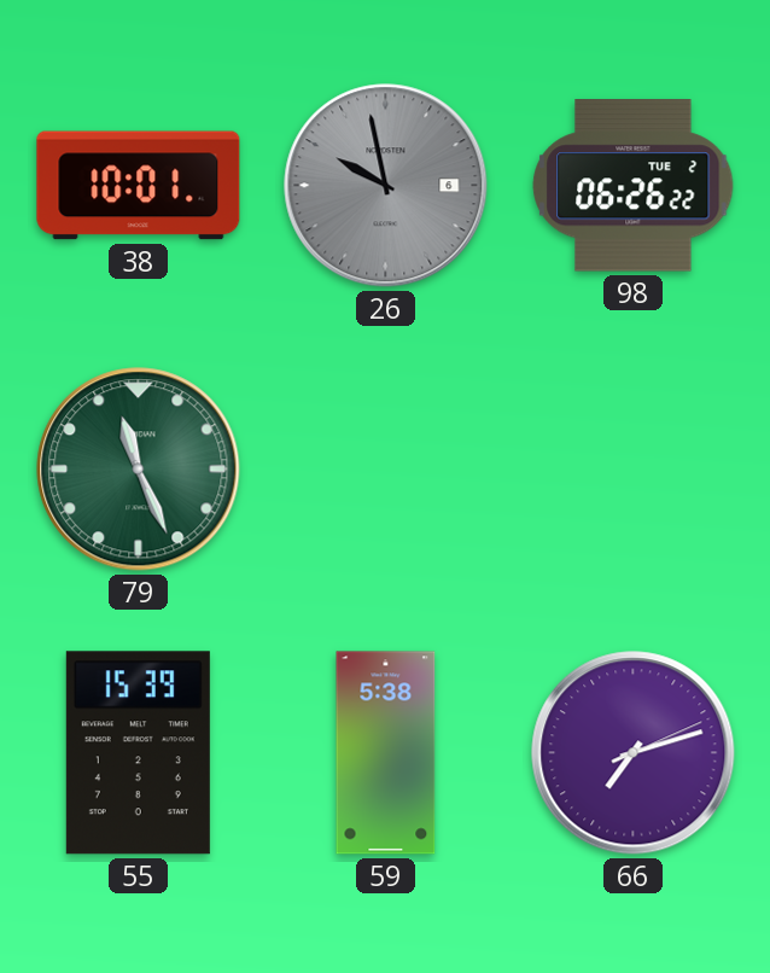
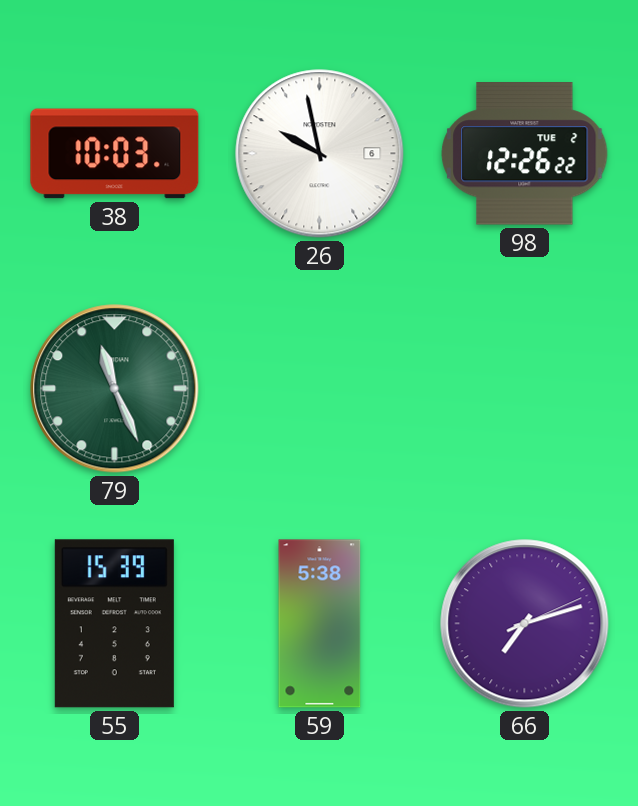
38: 10:01 -> 10:03
26 dial: grey -> white
98: 06:26 -> 12:26
